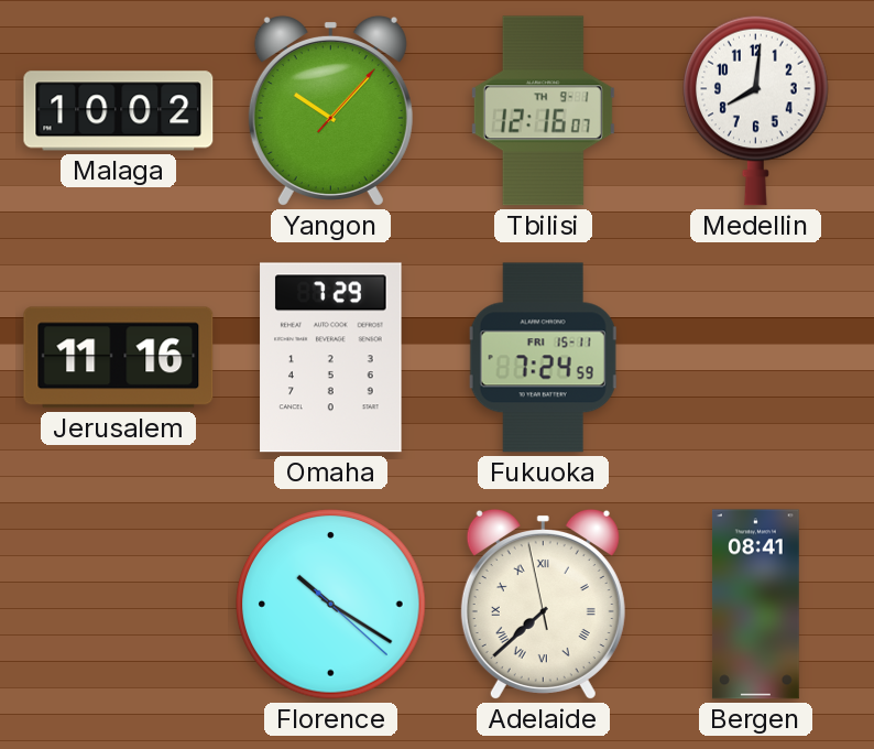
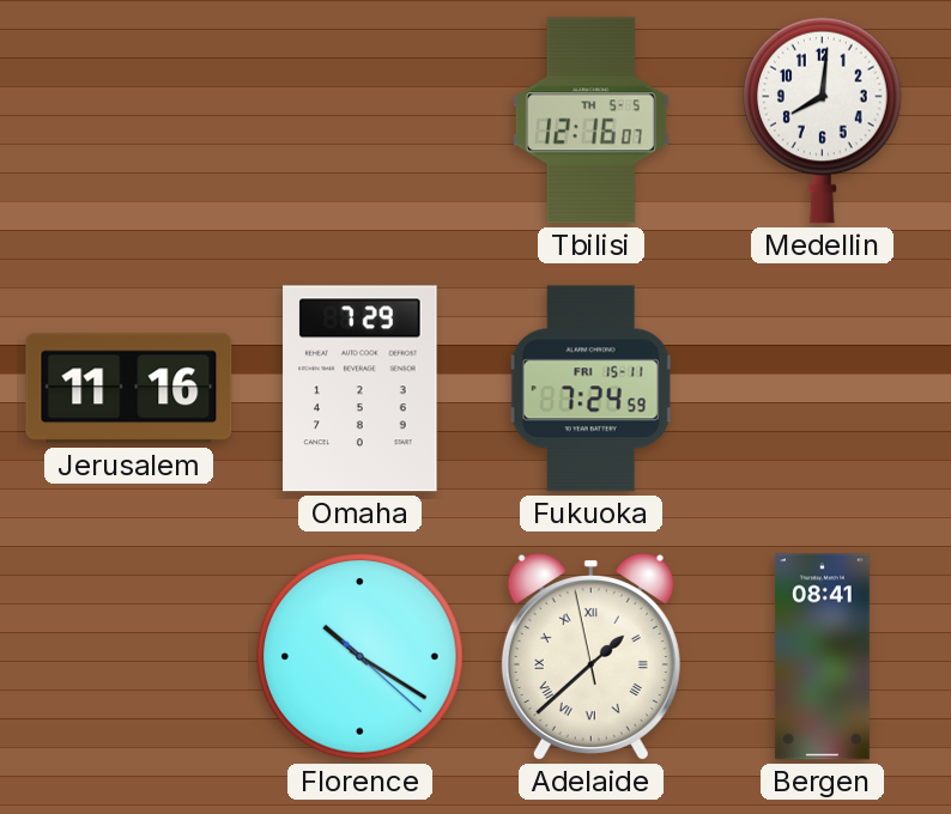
Malaga: 10:02 -> none
Yangon: 10:07 -> none
Tbilisi date: TH 9-1 -> TH 5-5
Adelaide: 7:37 -> 1:37
